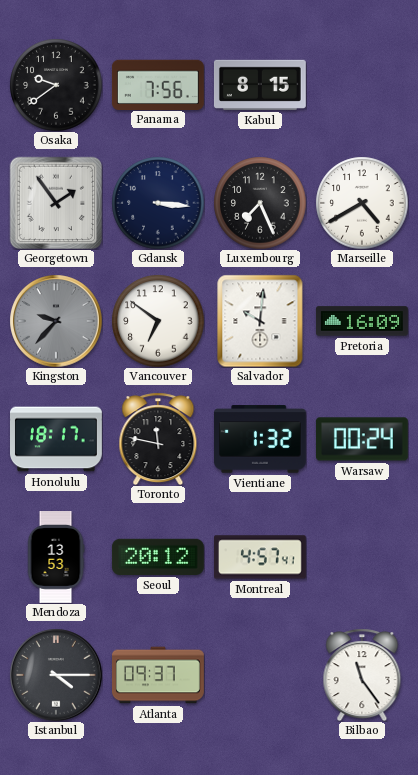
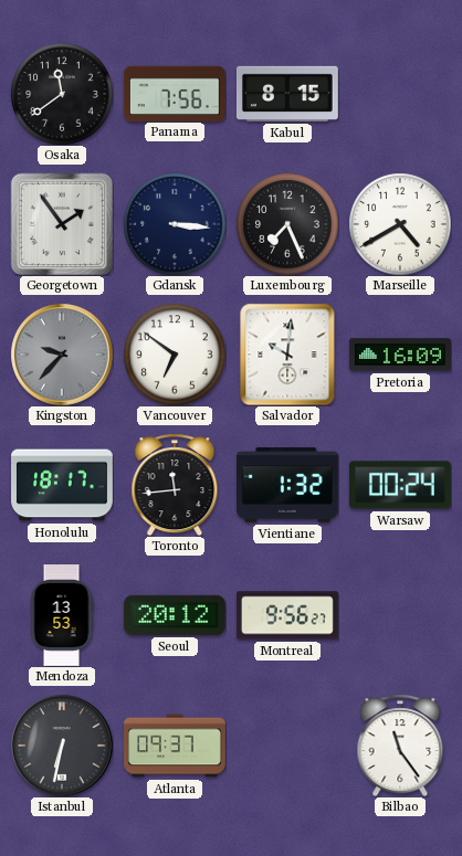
Osaka: 9:39 -> 11:39
Toronto: 11:47 -> 11:44
Montreal: 4:57 -> 9:56
Istanbul: 4:15 -> 6:32
